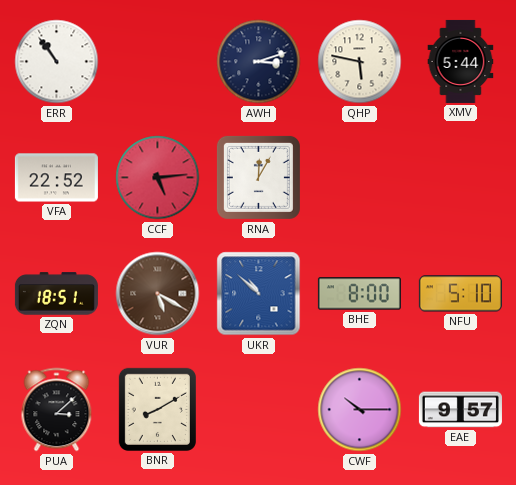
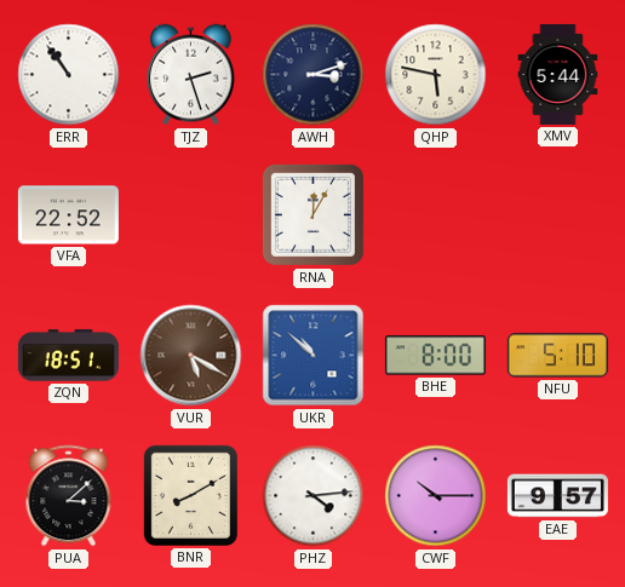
TJZ: none -> 2:27
CCF: 5:14 -> none
PHZ: none -> 4:14
